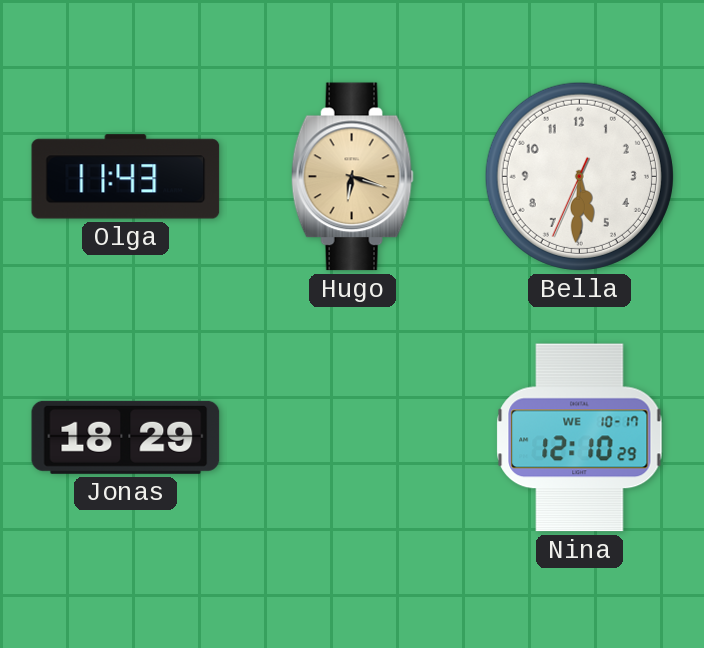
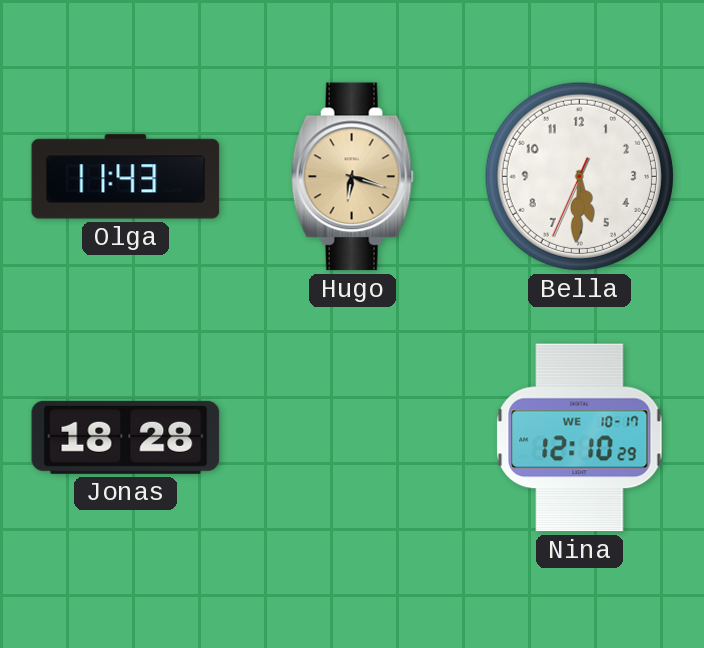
Jonas: 18:29 -> 18:28
